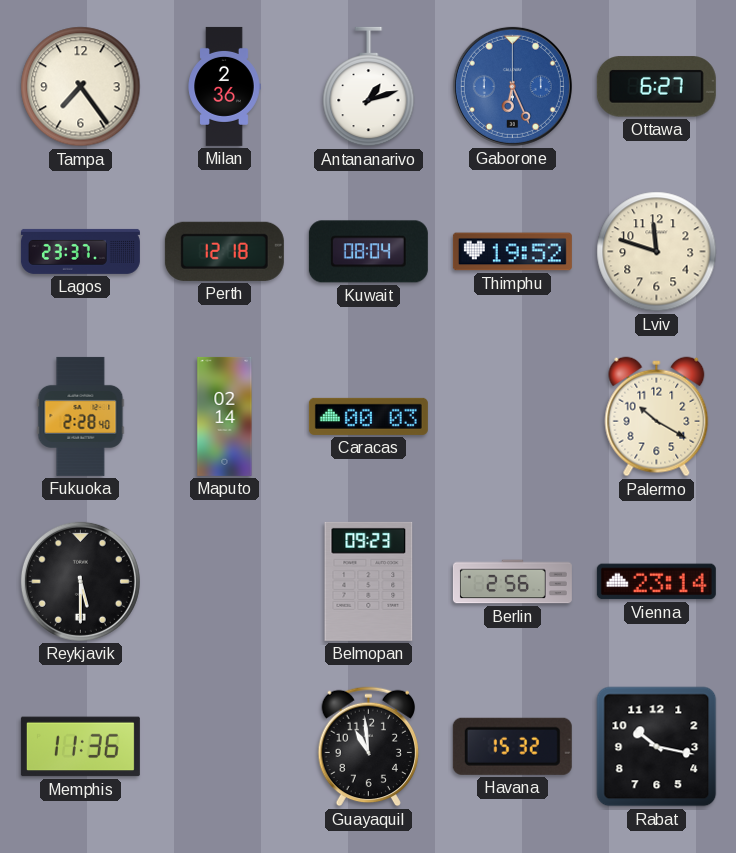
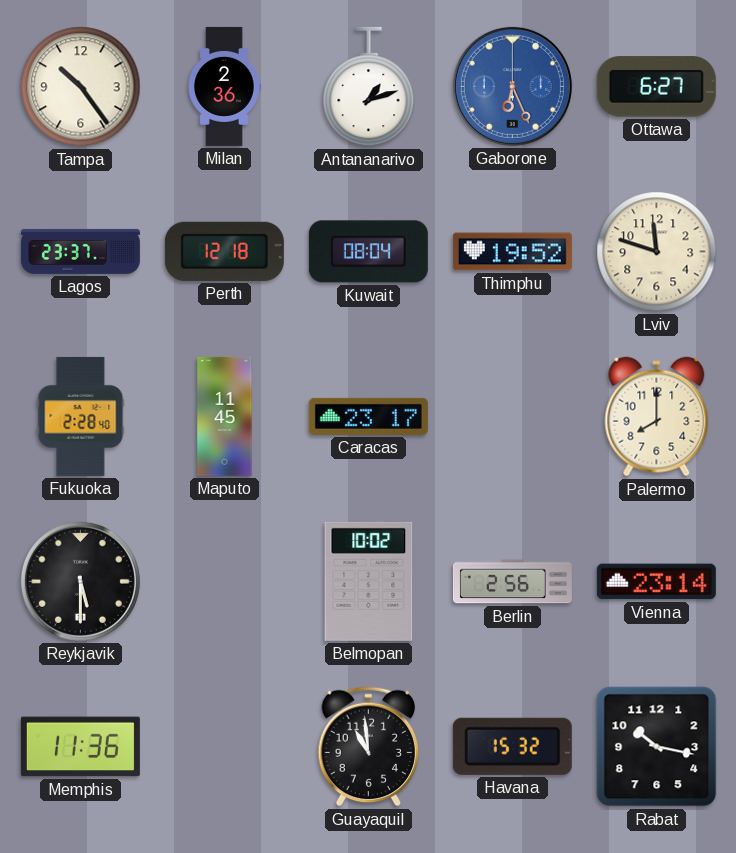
Tampa: 7:24 -> 10:24
Maputo: 02:14 -> 11:45
Caracas: 00:03 -> 23:17
Palermo: 10:20 -> 8:00
Belmopan: 09:23 -> 10:02
